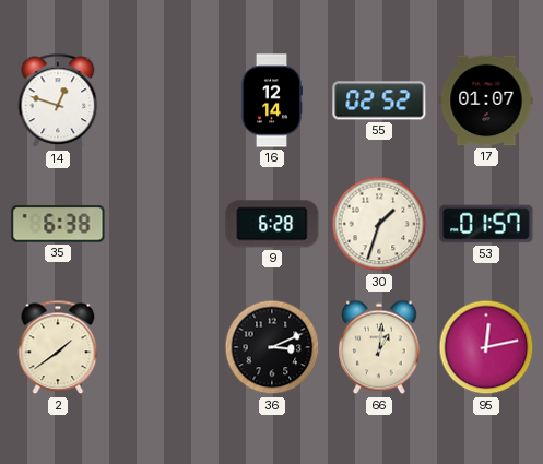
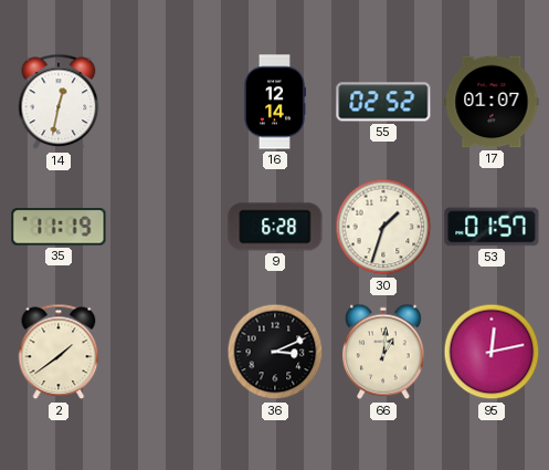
14: 12:48 -> 12:32
35: 6:38 -> 11:19
